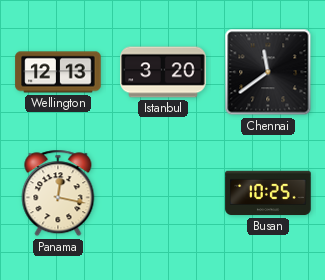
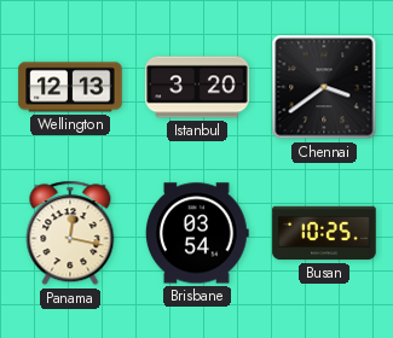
Chennai: 11:39 -> 3:39
Brisbane: none -> 03:54
